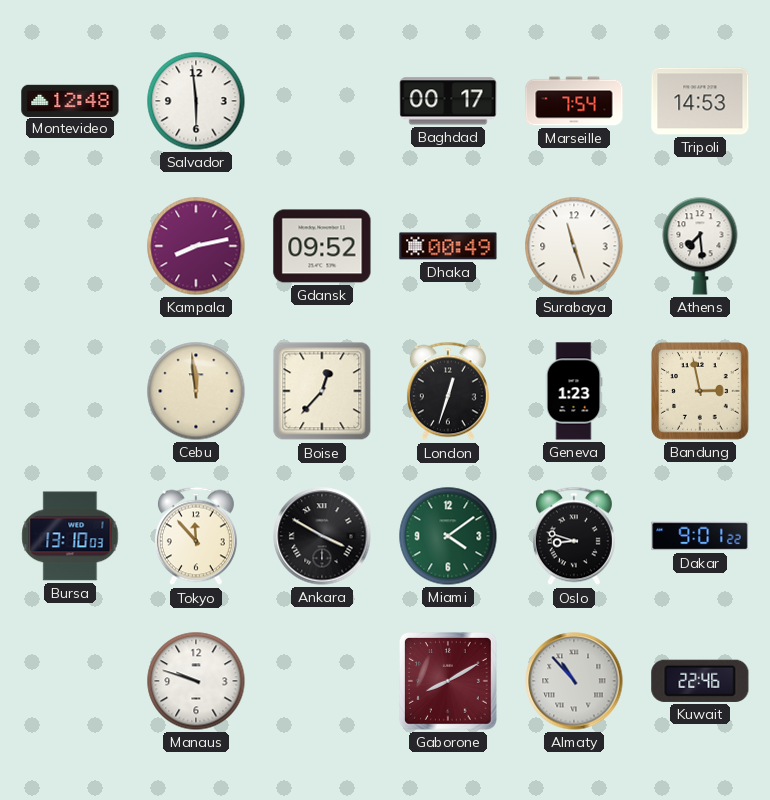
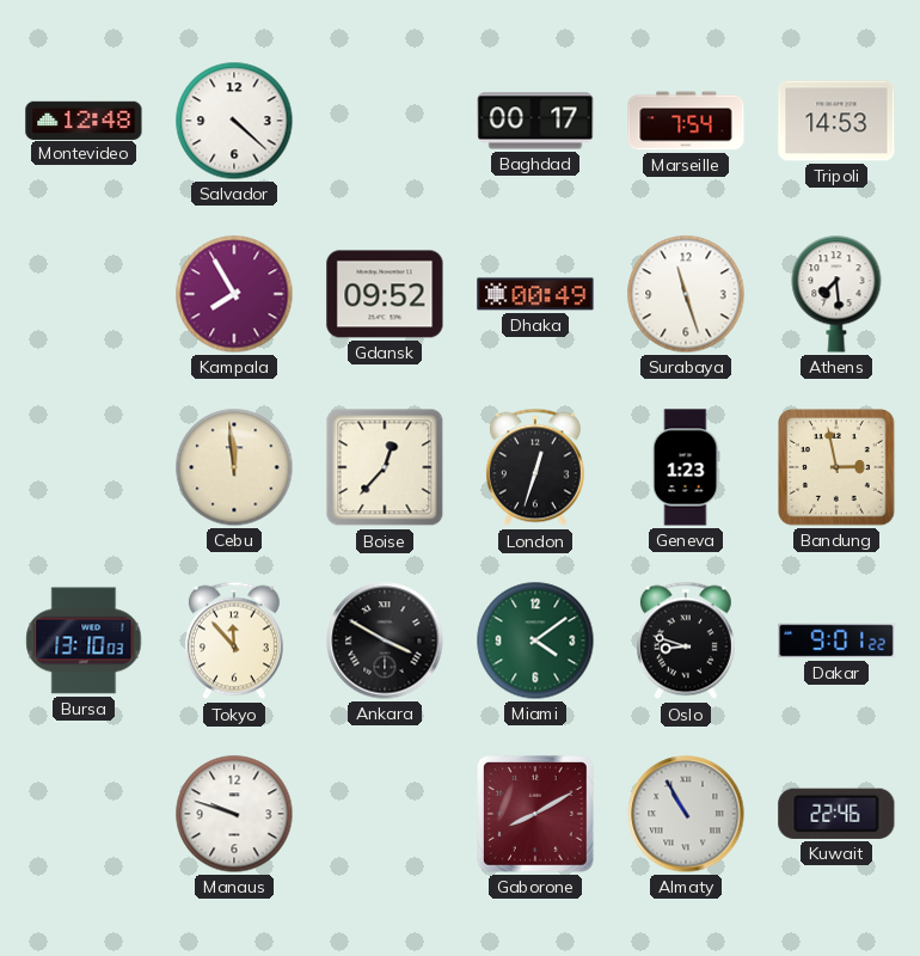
Salvador: 5:59 -> 4:22
Kampala: 8:13 -> 7:55
Almaty: 10:53 -> 10:55
